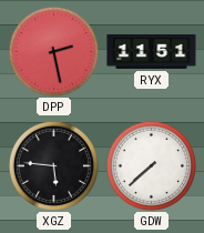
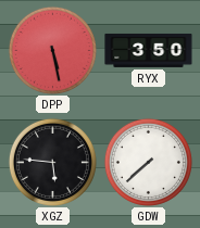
DPP: 2:28 -> 5:28
RYX: 11:51 -> 3:50
